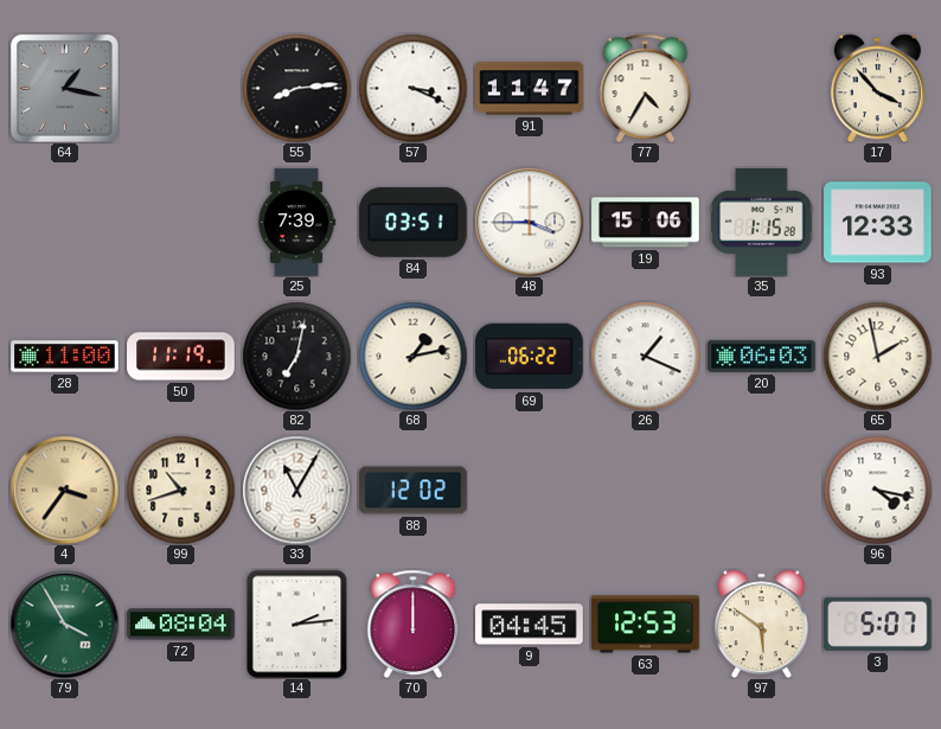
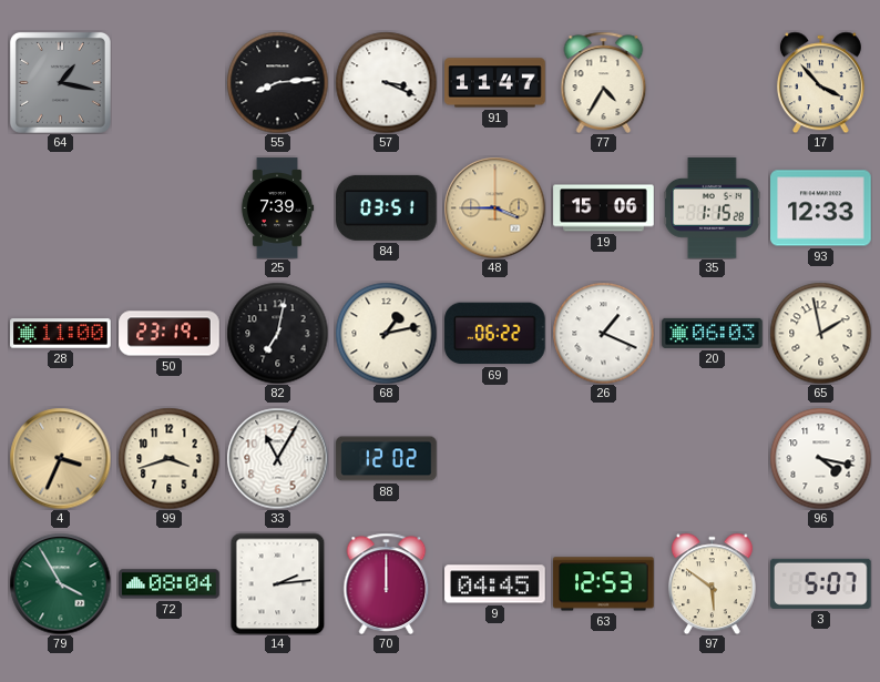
48 dial: white -> champagne
50: 11:19 -> 23:19
4: 3:36 -> 3:34
99: 10:42 -> 3:42
